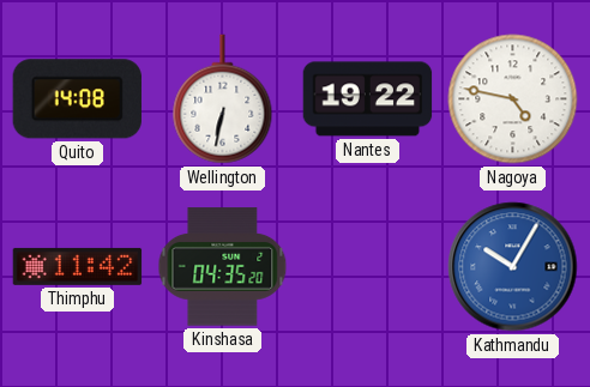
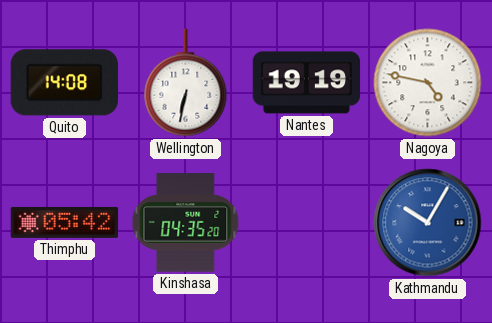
Nantes: 19:22 -> 19:19
Thimphu: 11:42 -> 05:42
